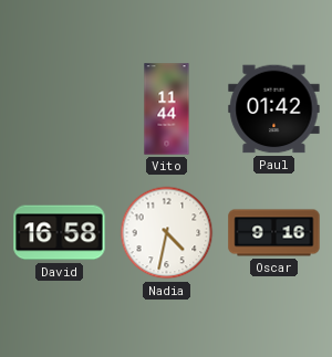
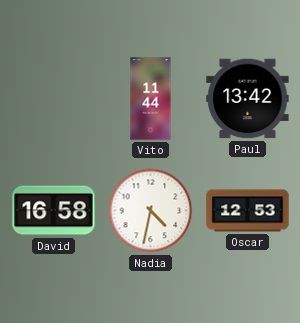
Paul: 01:42 -> 13:42
Oscar: 9:16 -> 12:53
